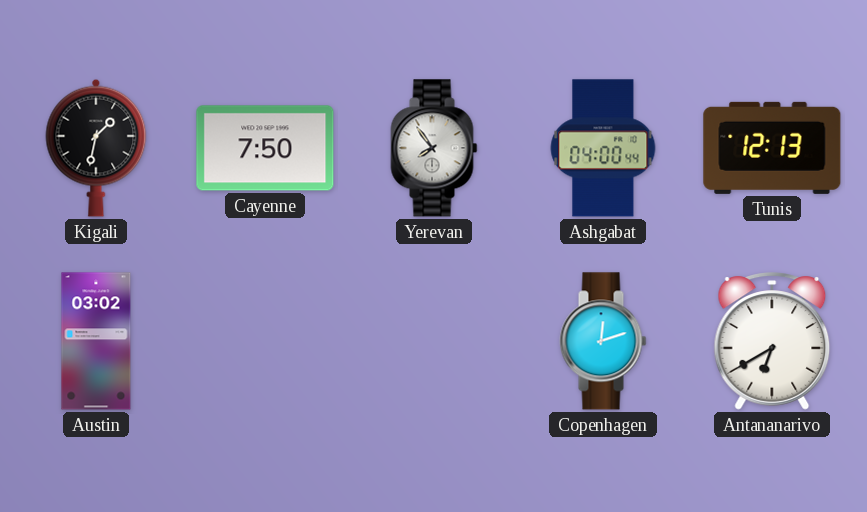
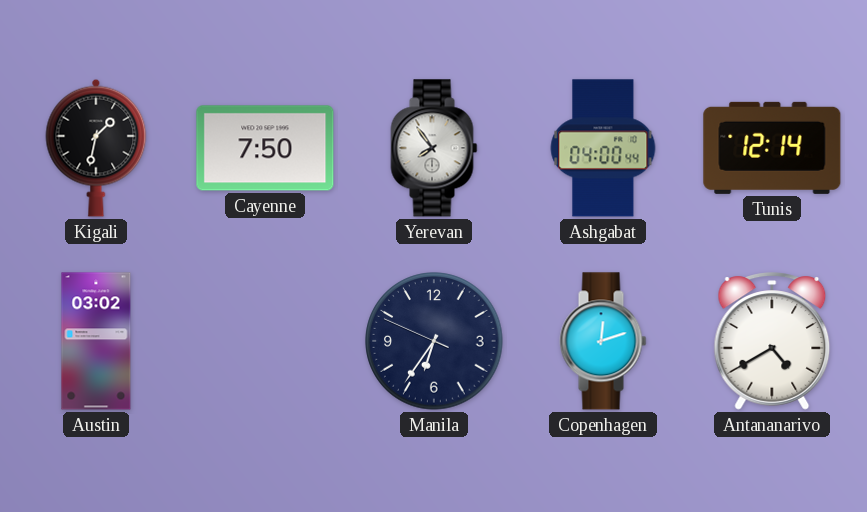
Tunis: 12:13 -> 12:14
Manila: none -> 6:35
Antananarivo: 6:40 -> 4:40
